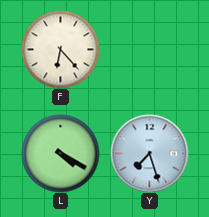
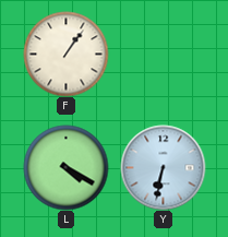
F: 6:23 -> 1:06
Y: 7:27 -> 6:32
